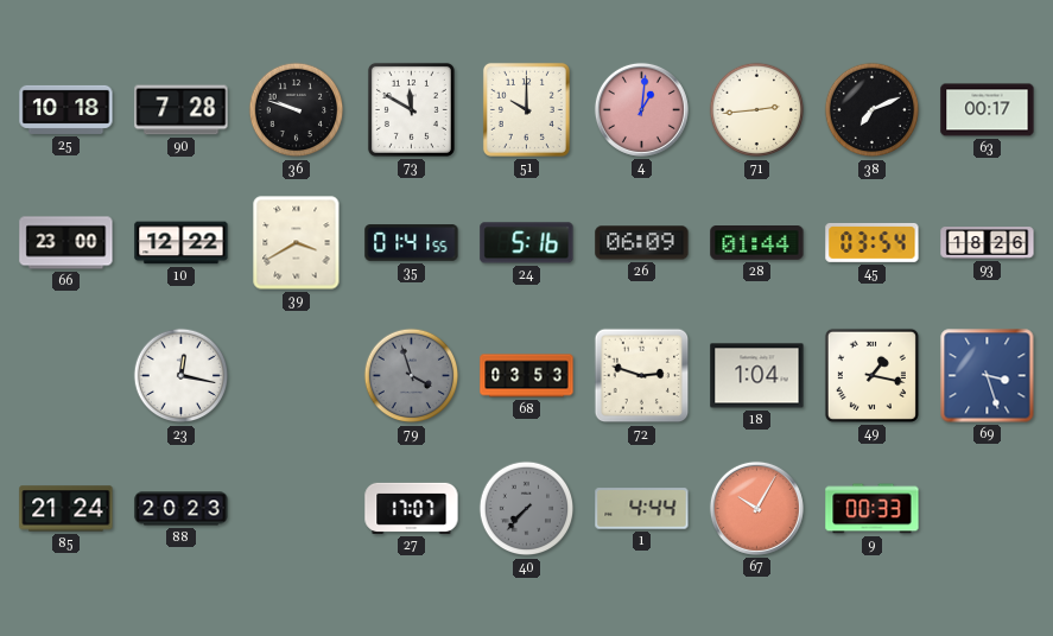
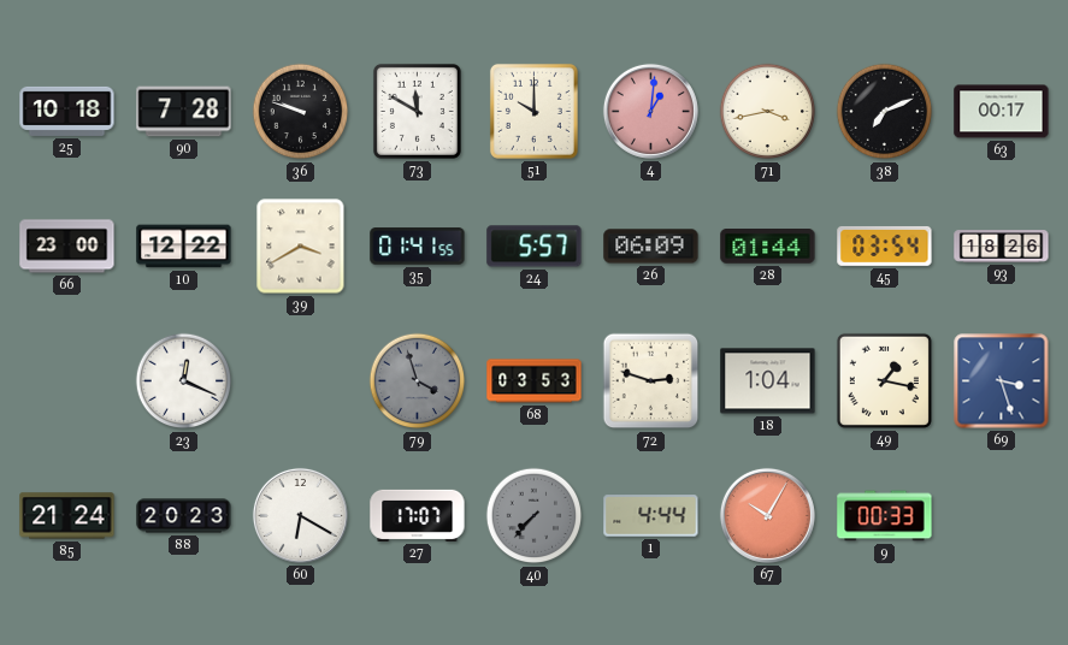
71: 2:44 -> 3:43
24: 5:16 -> 5:57
23: 12:17 -> 12:19
60: none -> 6:20
